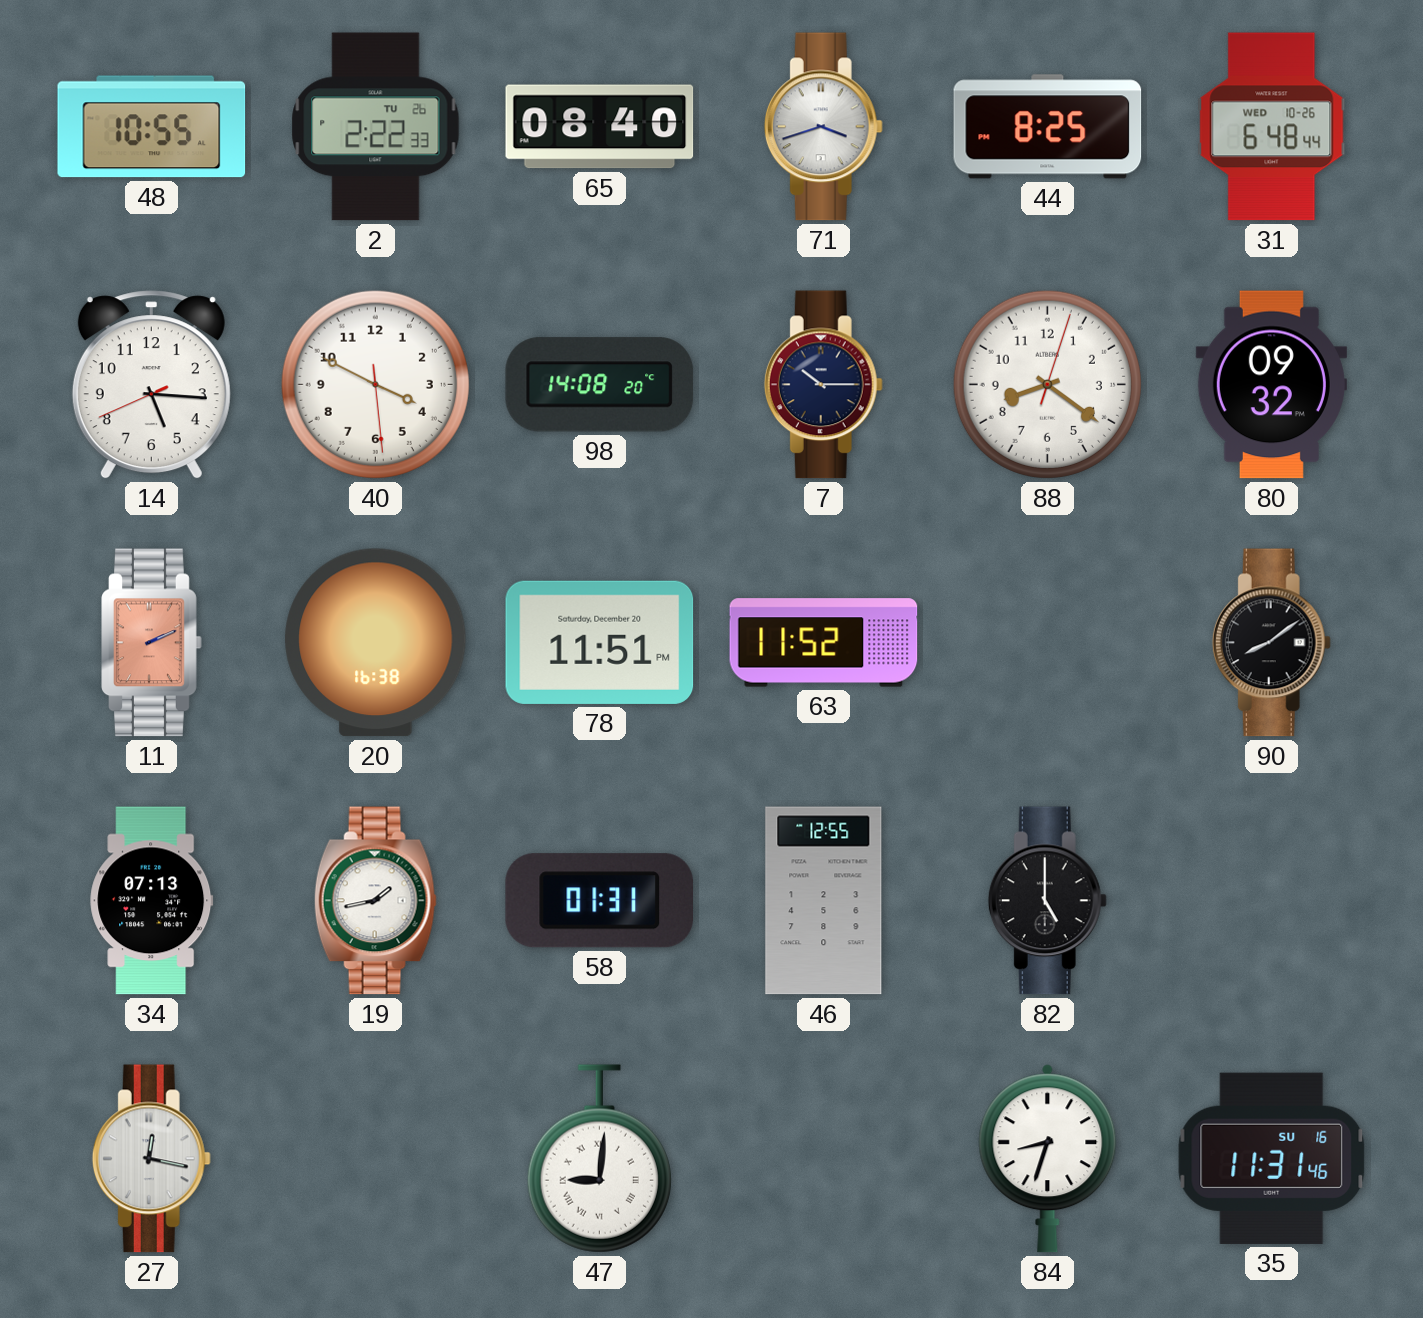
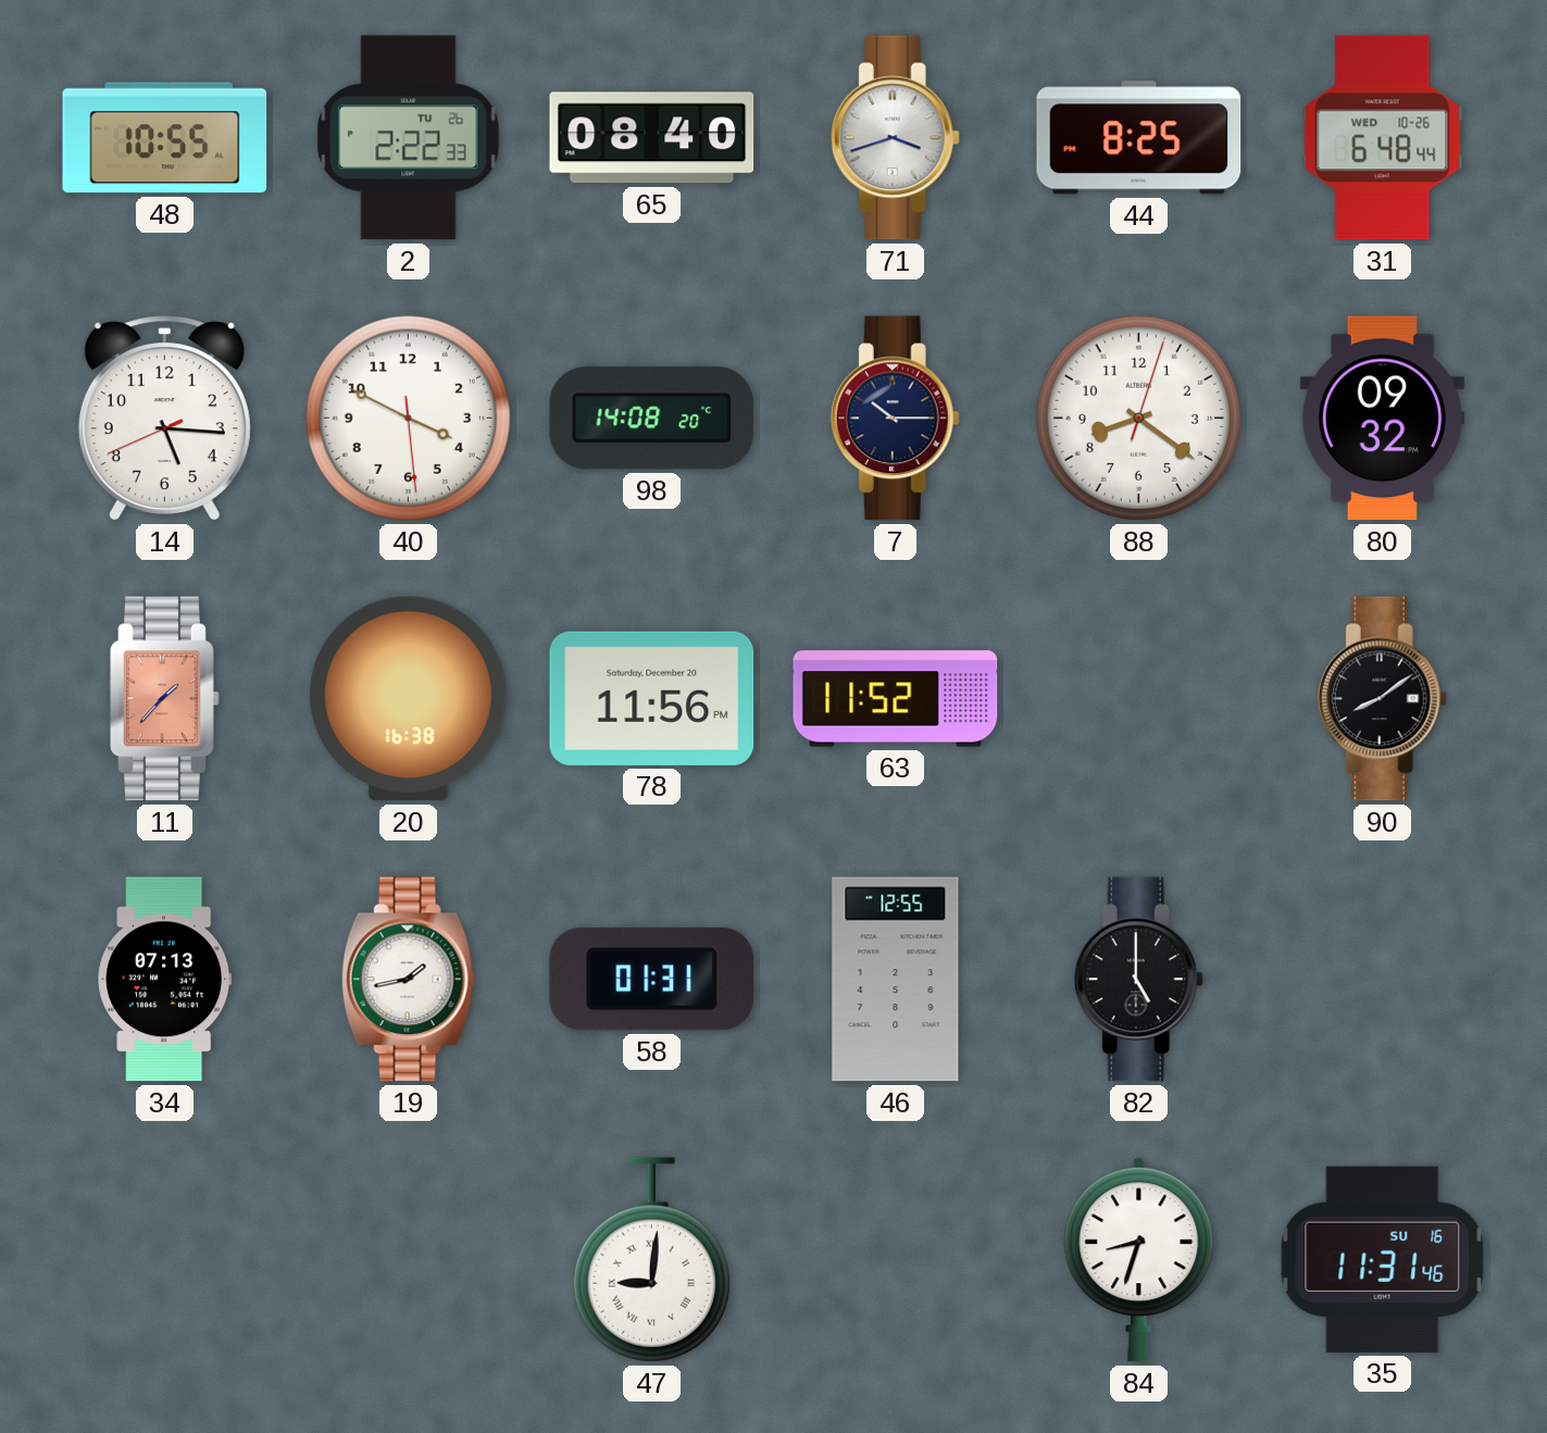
11: 2:11 -> 1:37
78: 11:51 -> 11:56
27: 12:17 -> none
